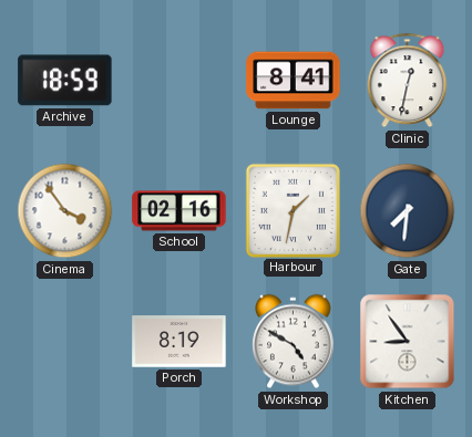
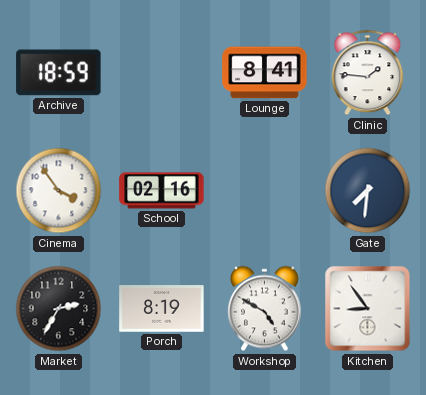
Clinic: 12:32 -> 1:46
Harbour: 1:32 -> none
Market: none -> 2:35
